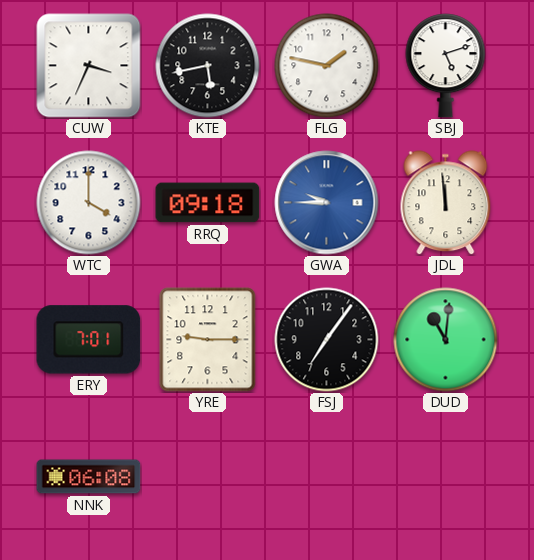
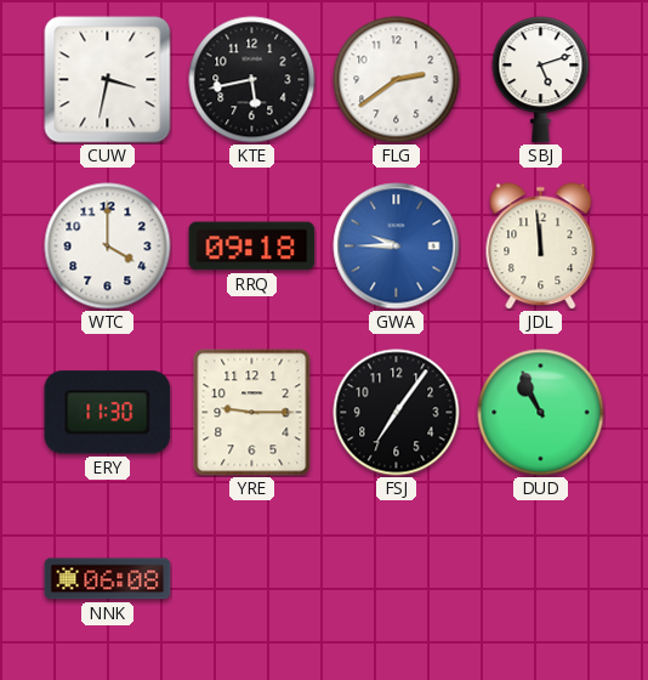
CUW: 3:34 -> 3:32
FLG: 1:47 -> 2:39
ERY: 7:01 -> 11:30
DUD: 11:01 -> 10:56
